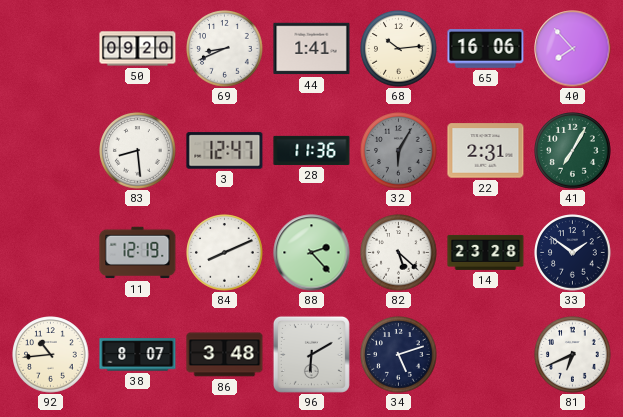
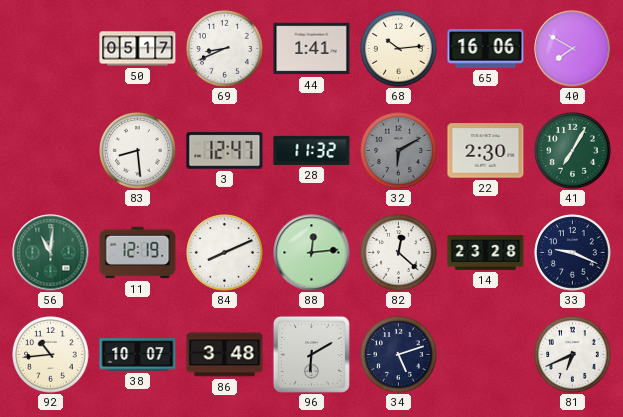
50: 09:20 -> 05:17
40: 7:53 -> 7:50
28: 11:36 -> 11:32
32: 6:05 -> 6:10
22: 2:31 -> 2:30
56: none -> 11:01
88: 2:23 -> 12:14
82: 5:22 -> 12:22
33: 1:51 -> 9:19
38: 8:07 -> 10:07
